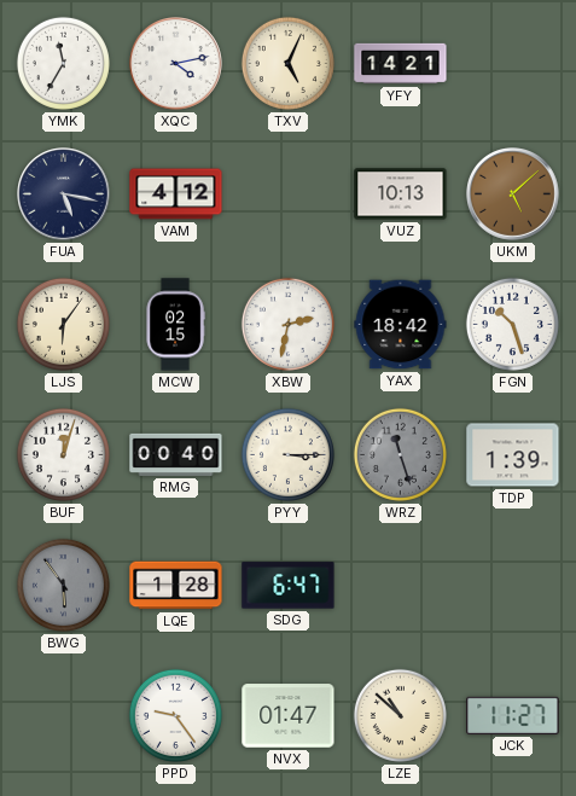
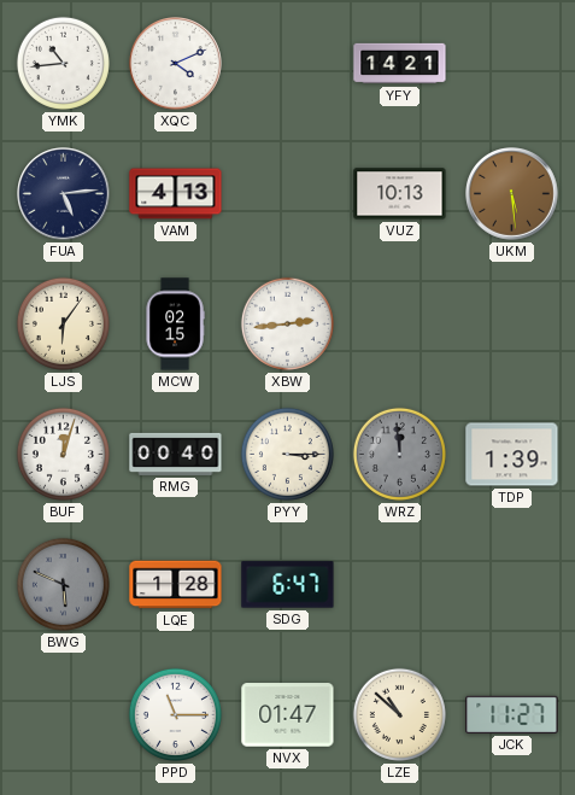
YMK: 11:35 -> 10:44
XQC: 4:13 -> 4:11
TXV: 5:04 -> none
FUA: 5:17 -> 5:14
VAM: 4:12 -> 4:13
UKM: 5:08 -> 5:29
XBW: 2:32 -> 2:44
YAX: 18:42 -> none
FGN: 10:27 -> none
WRZ: 11:27 -> 11:59
BWG: 5:54 -> 5:49
PPD: 9:24 -> 11:15
